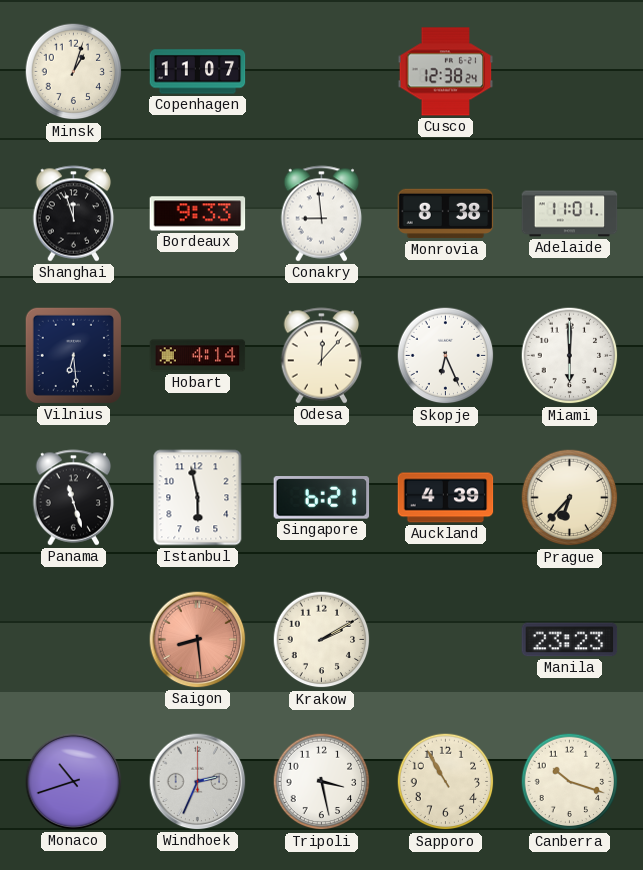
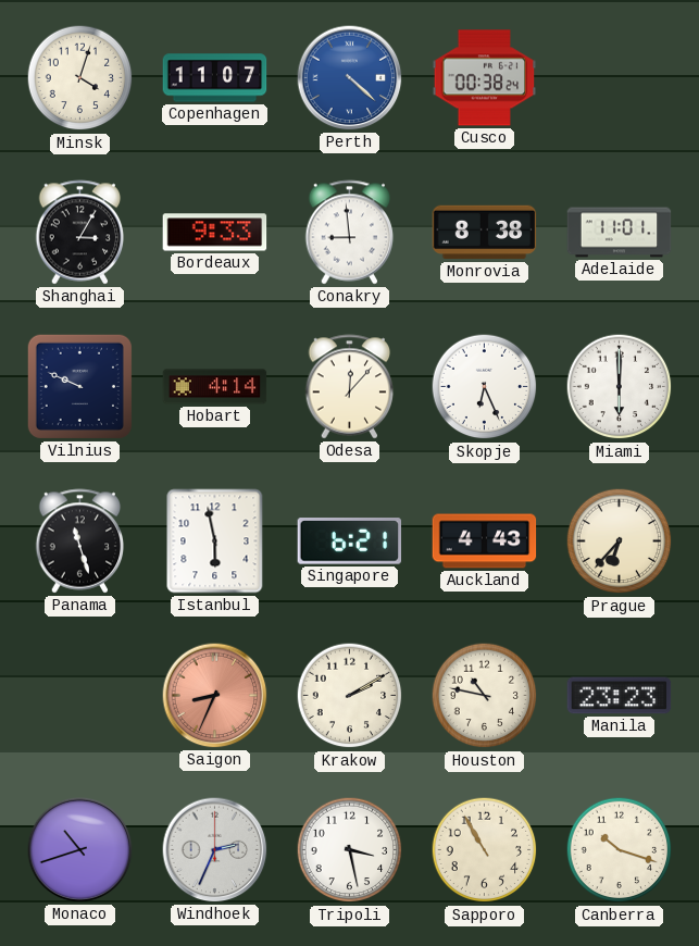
Minsk: 1:03 -> 4:03
Perth: none -> 4:22
Cusco: 12:38 -> 00:38
Shanghai: 11:57 -> 3:05
Vilnius: 6:29 -> 9:49
Auckland: 4:39 -> 4:43
Saigon: 8:29 -> 8:34
Houston: none -> 10:47
